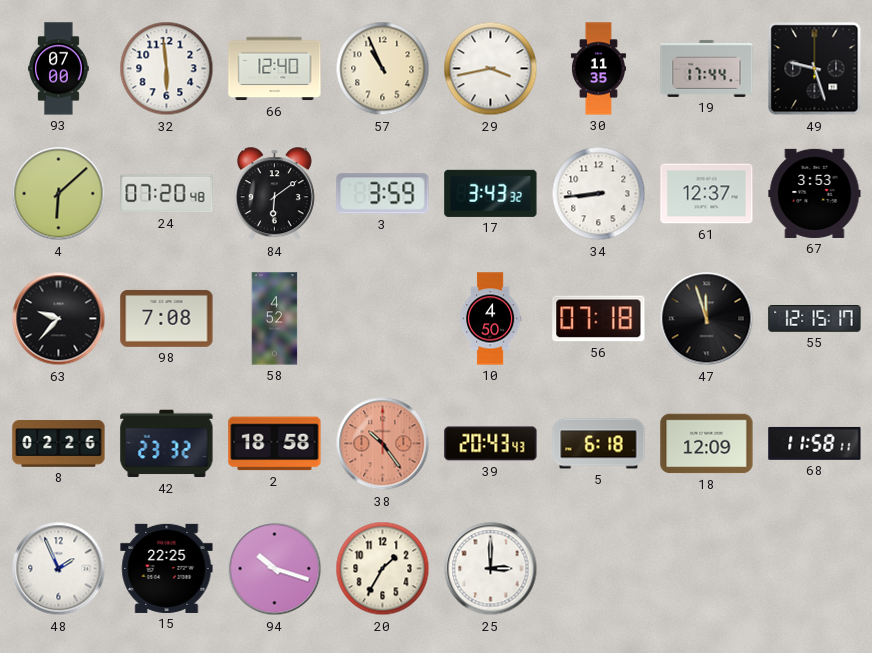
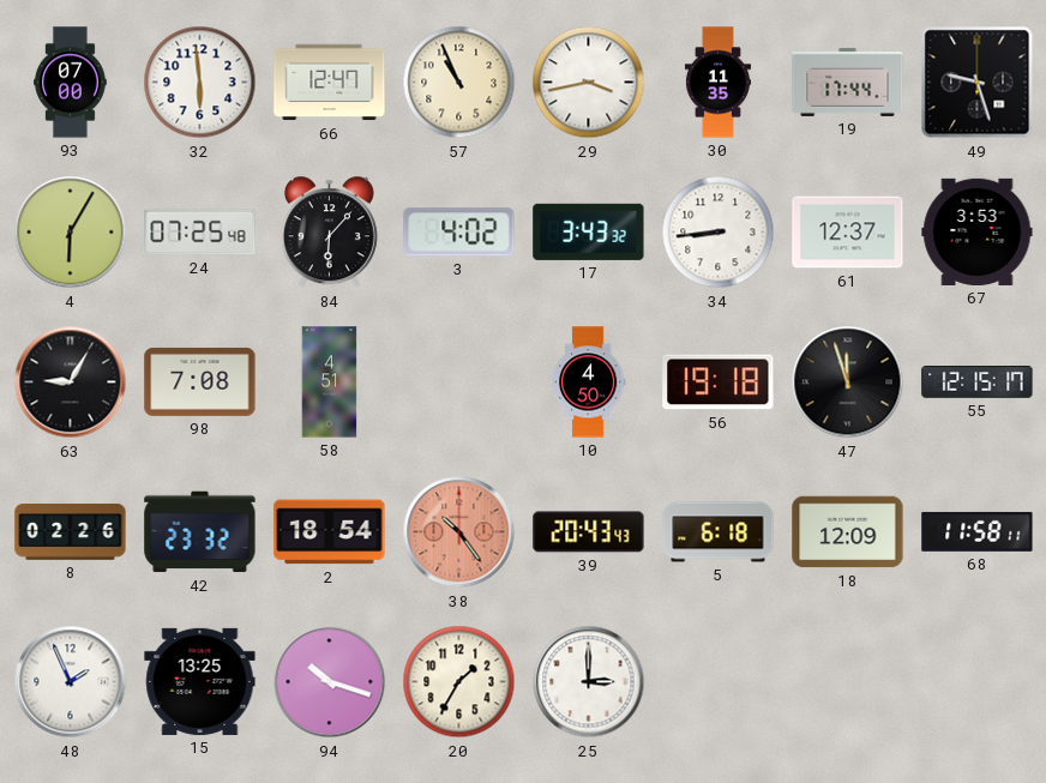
66: 12:40 -> 12:47
4: 6:08 -> 6:05
24: 07:20 -> 07:25
84: 6:09 -> 6:07
3: 3:59 -> 4:02
63: 9:37 -> 9:05
58: 4:52 -> 4:51
56: 07:18 -> 19:18
2: 18:58 -> 18:54
15: 22:25 -> 13:25
